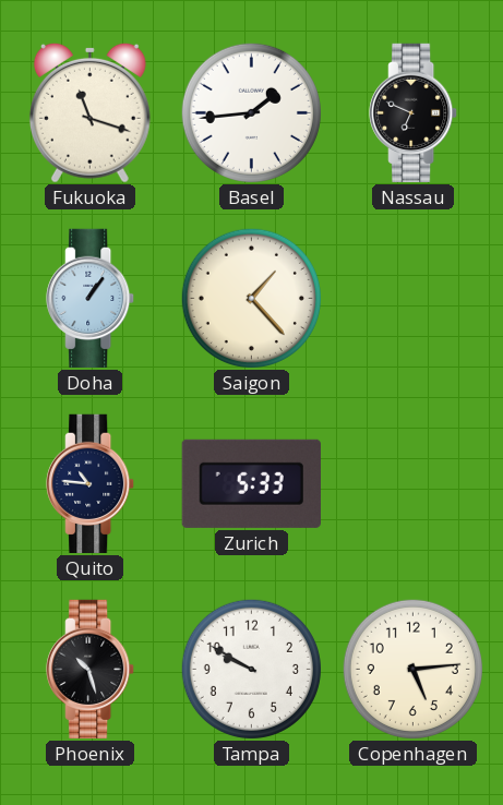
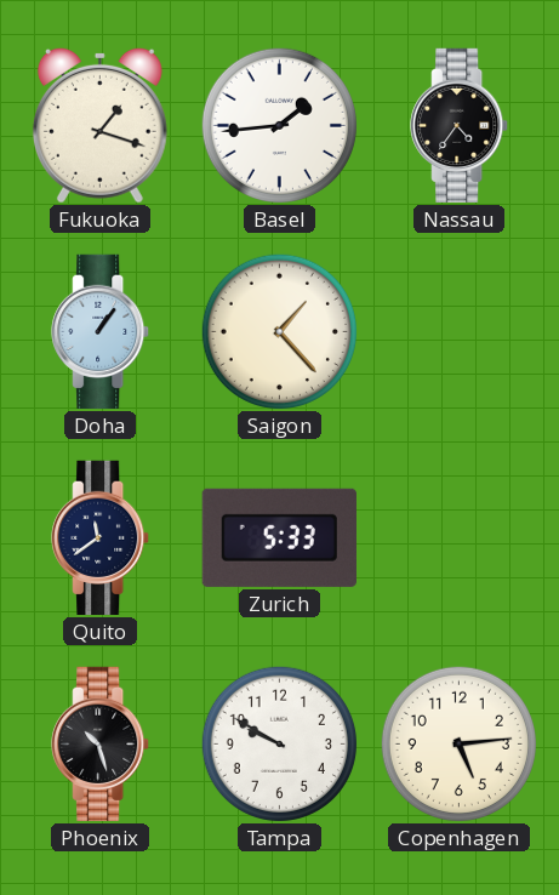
Fukuoka: 11:18 -> 1:18
Nassau: 6:49 -> 4:36
Quito: 10:46 -> 11:39
